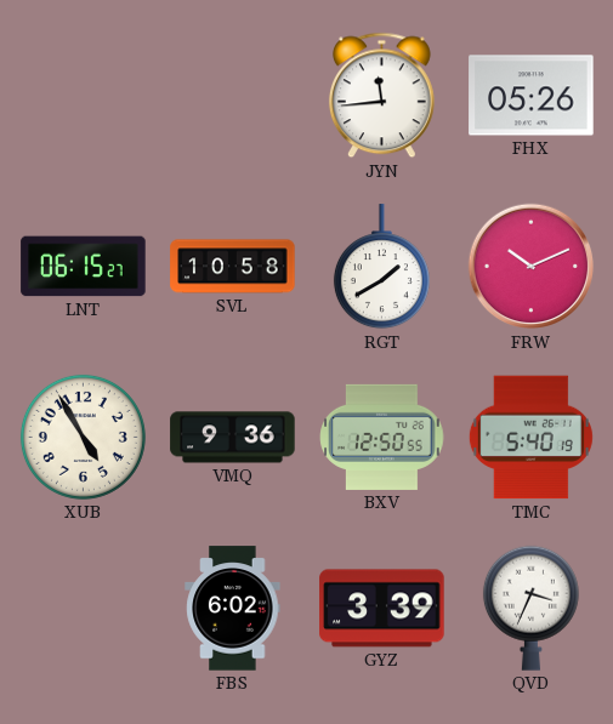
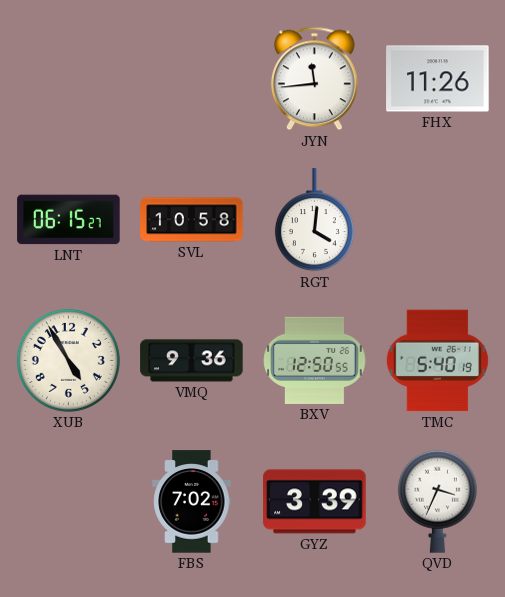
FHX: 05:26 -> 11:26
RGT: 1:40 -> 4:01
FRW: 10:11 -> none
FBS: 6:02 -> 7:02
